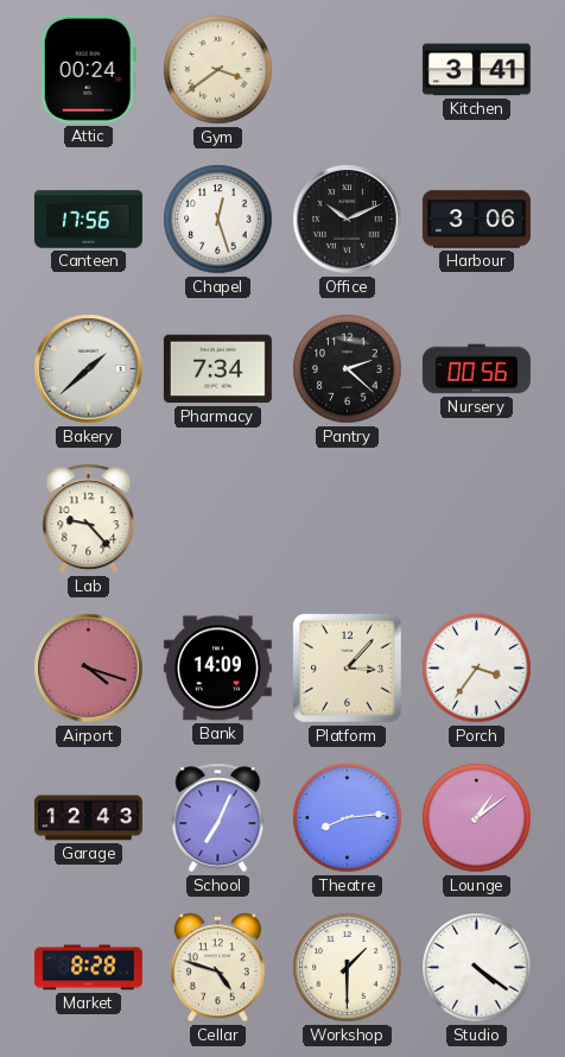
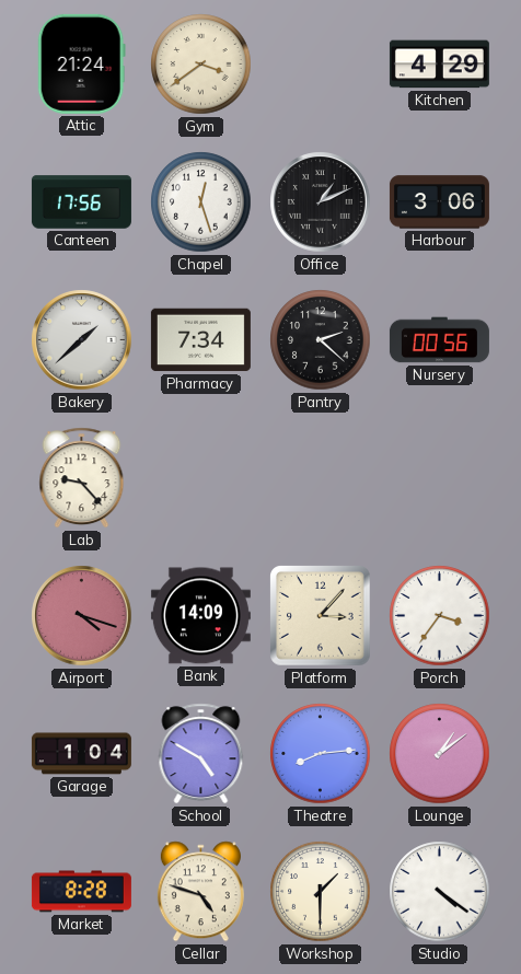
Attic: 00:24 -> 21:24
Kitchen: 3:41 -> 4:29
Office: 10:11 -> 1:11
Garage: 12:43 -> 1:04
School: 7:04 -> 4:50
